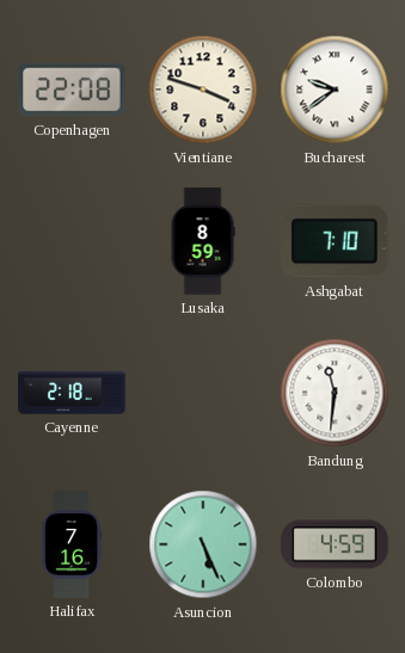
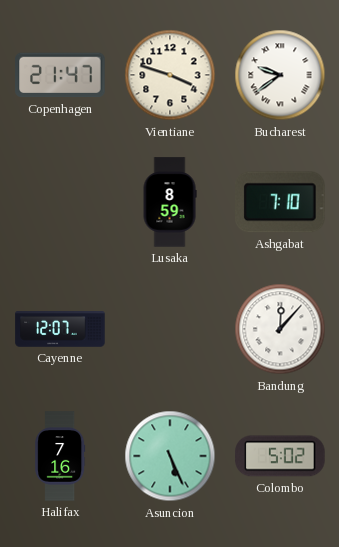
Copenhagen: 22:08 -> 21:47
Cayenne: 2:18 -> 12:07
Bandung: 11:31 -> 12:07
Colombo: 4:59 -> 5:02
